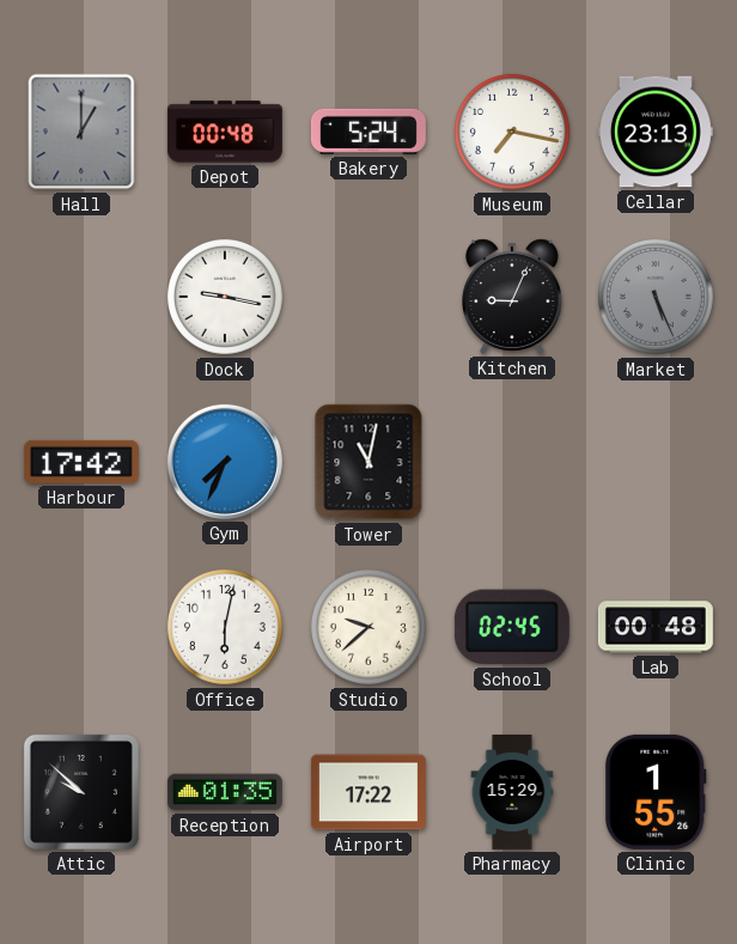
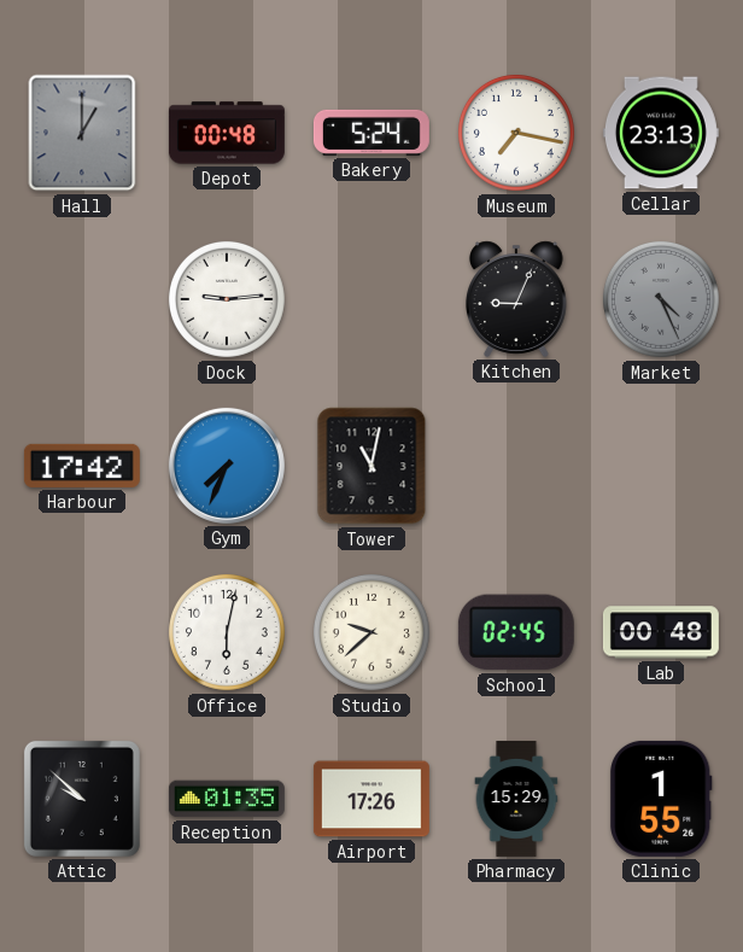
Dock: 9:17 -> 9:14
Market: 5:26 -> 4:26
Airport: 17:22 -> 17:26
